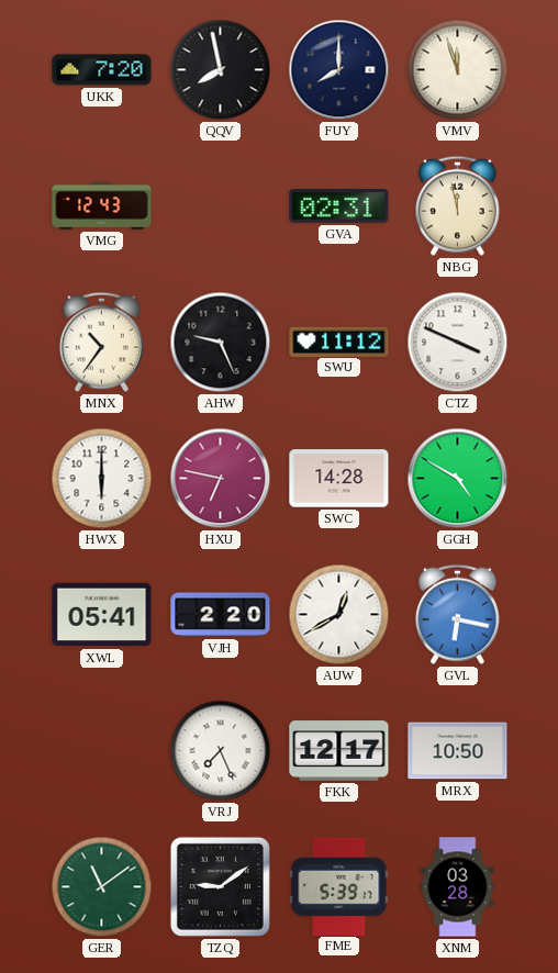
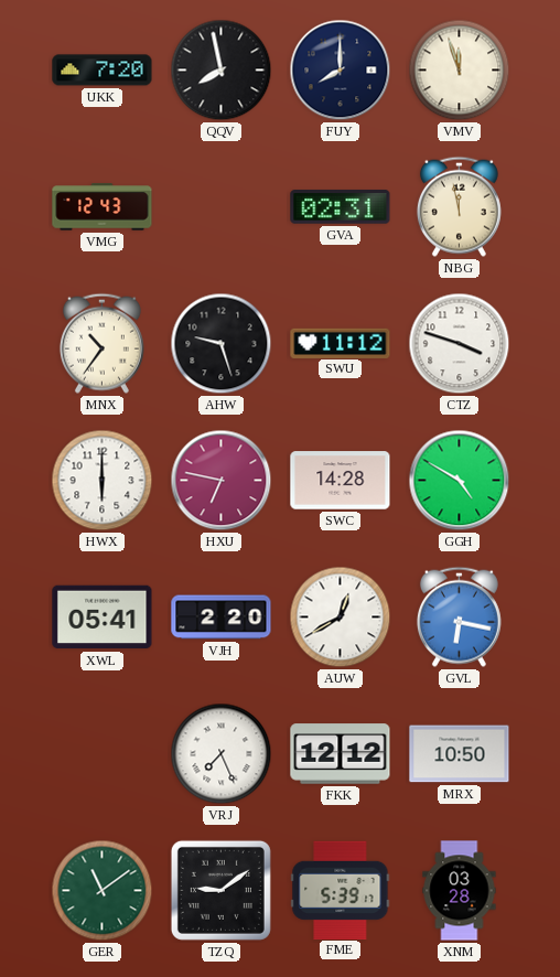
AHW: 9:26 -> 9:27
CTZ: 3:49 -> 3:48
FKK: 12:17 -> 12:12
